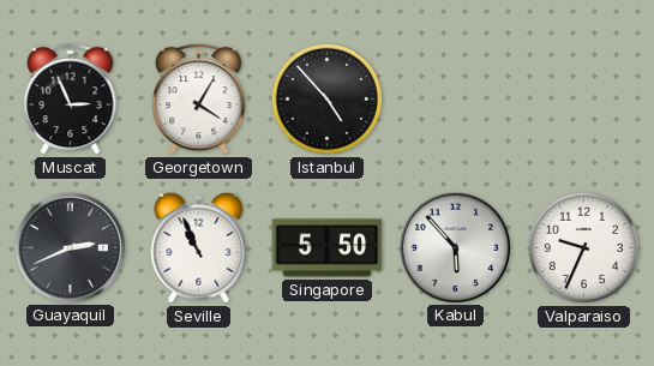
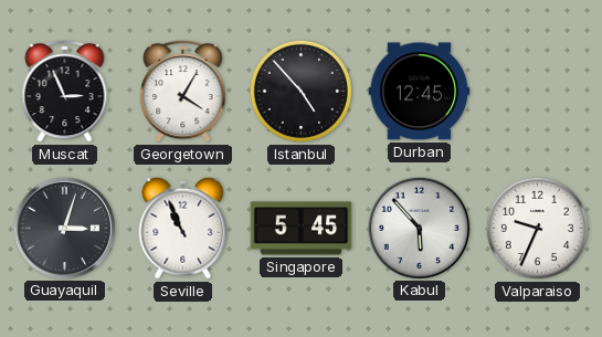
Durban: none -> 12:45
Guayaquil: 2:41 -> 3:03
Singapore: 5:50 -> 5:45
